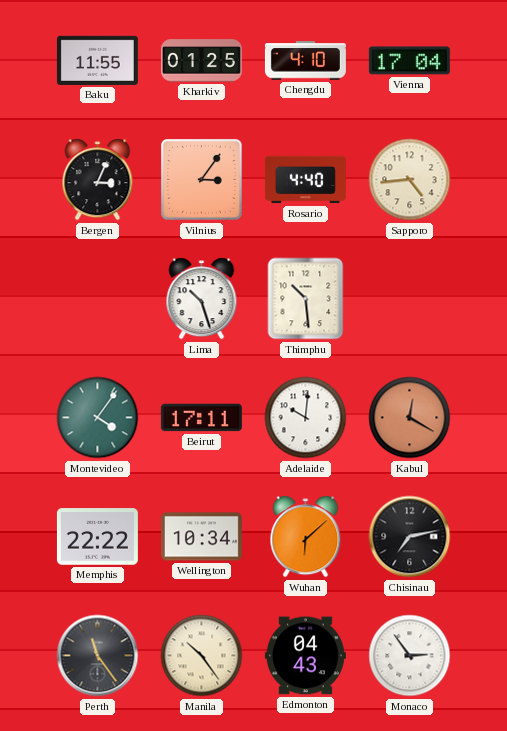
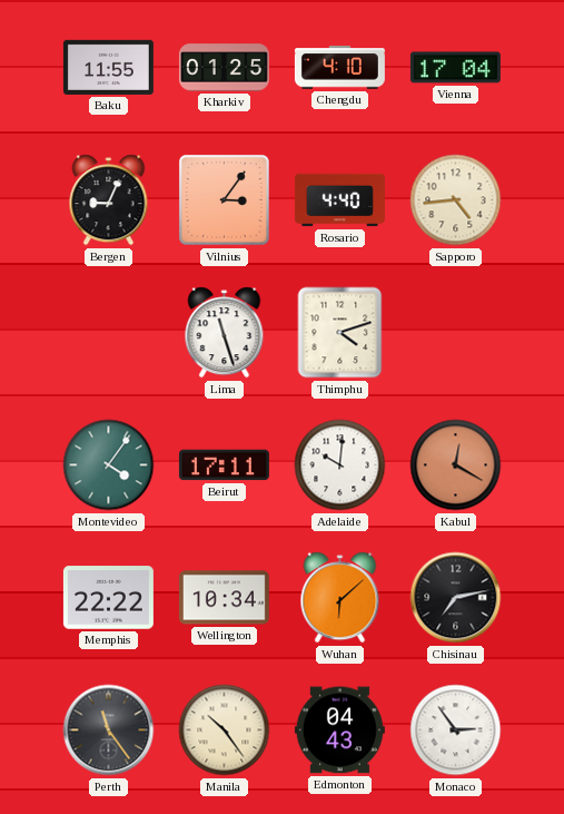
Bergen: 3:04 -> 9:04
Lima: 10:27 -> 11:27
Thimphu: 10:29 -> 4:12
